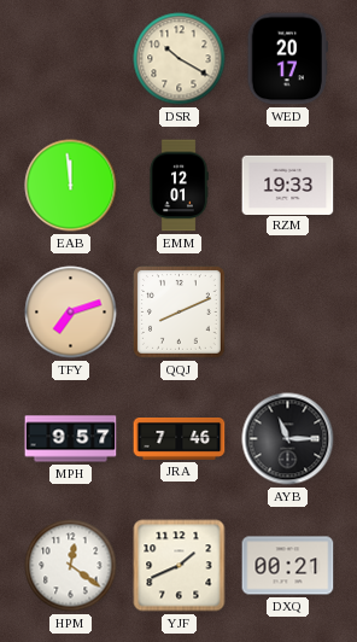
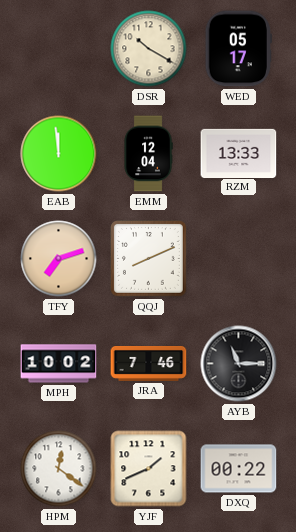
WED: 20:17 -> 05:17
EMM: 12:01 -> 12:04
RZM: 19:33 -> 13:33
MPH: 9:57 -> 10:02
DXQ: 00:21 -> 00:22
